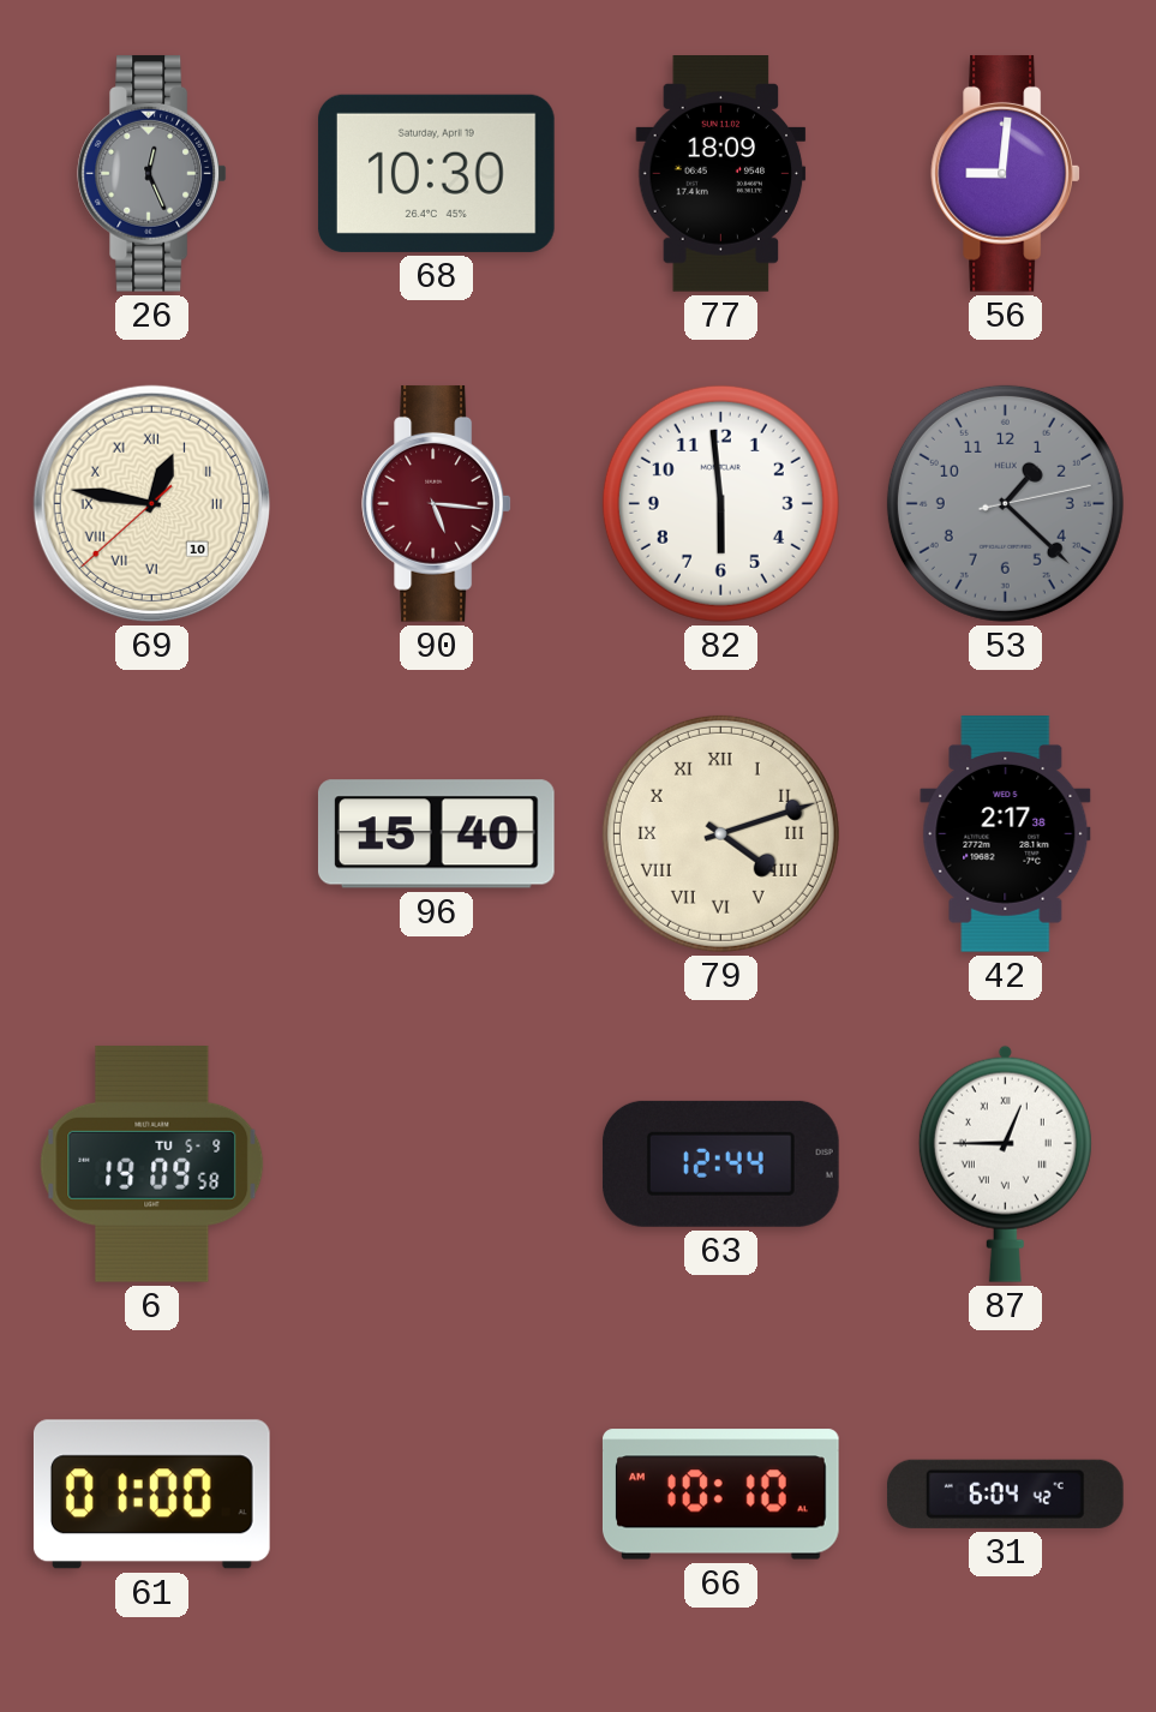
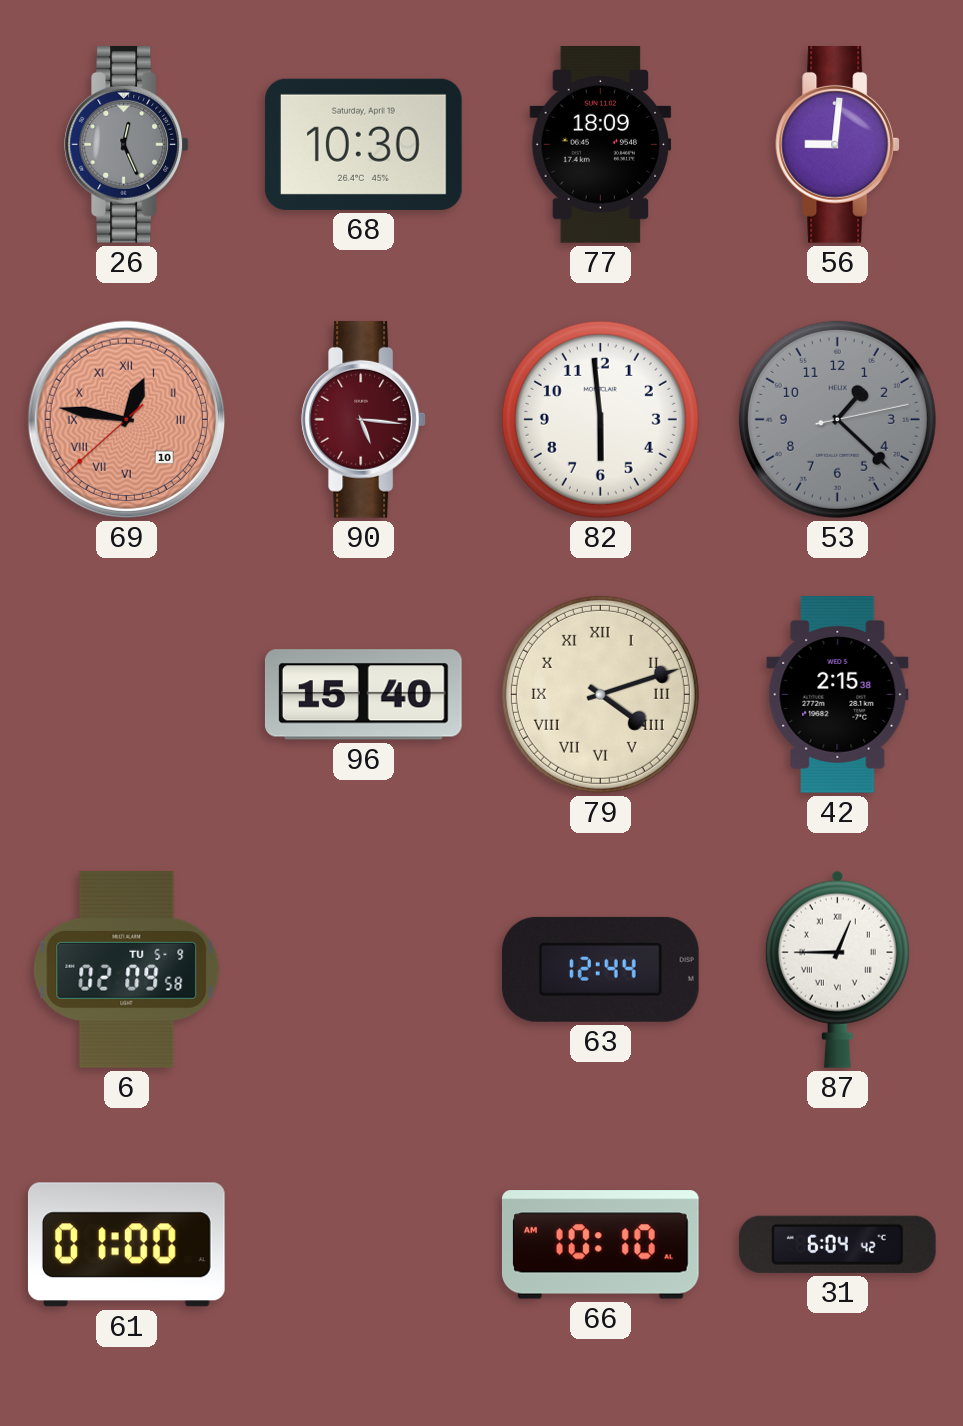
69 dial: cream -> salmon
42: 2:17 -> 2:15
6: 19:09 -> 02:09
